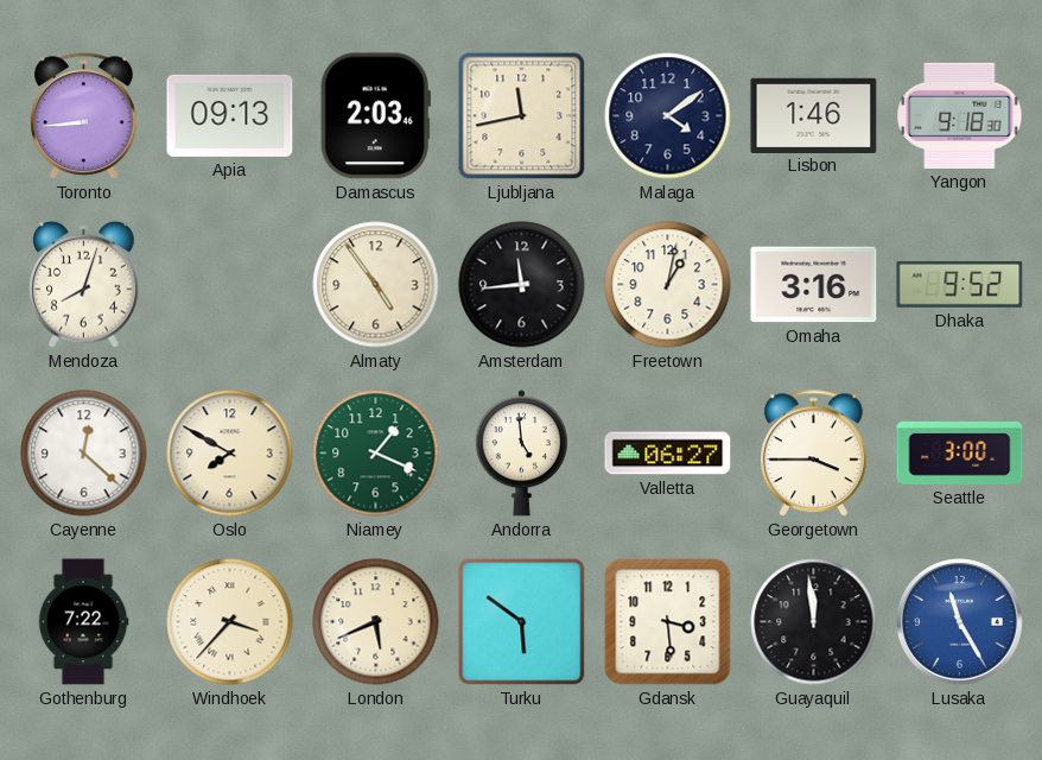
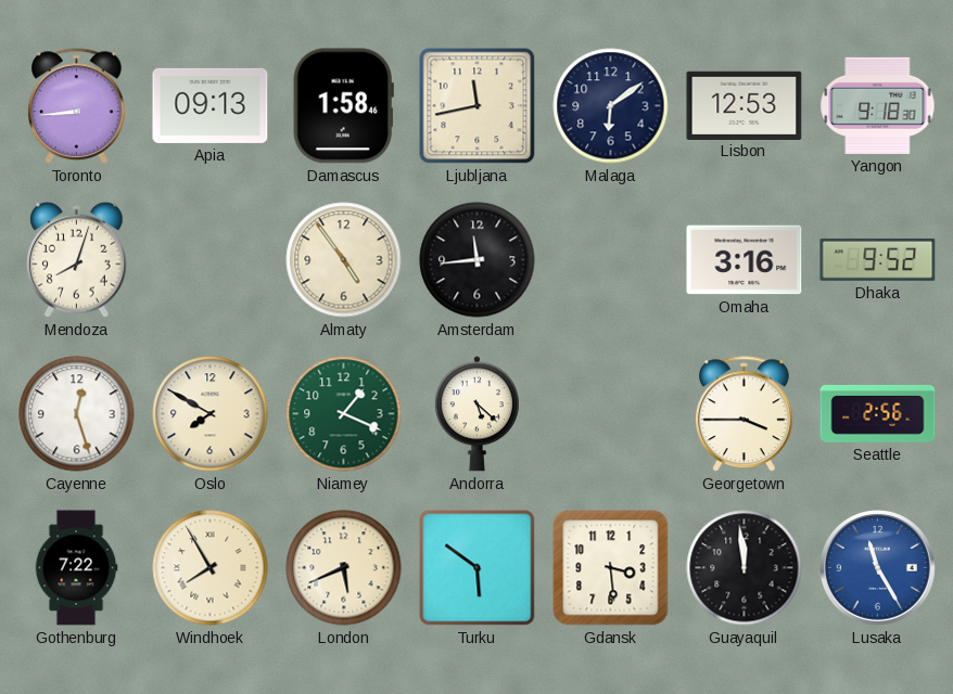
Damascus: 2:03 -> 1:58
Malaga: 4:09 -> 6:09
Lisbon: 1:46 -> 12:53
Freetown: 1:02 -> none
Cayenne: 12:22 -> 12:27
Andorra: 4:59 -> 5:22
Valletta: 06:27 -> none
Seattle: 3:00 -> 2:56
Windhoek: 3:37 -> 7:55
